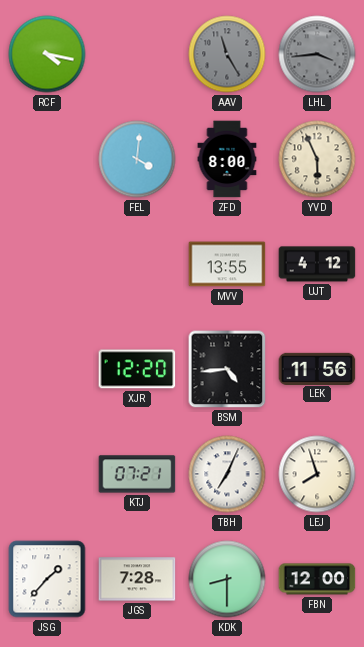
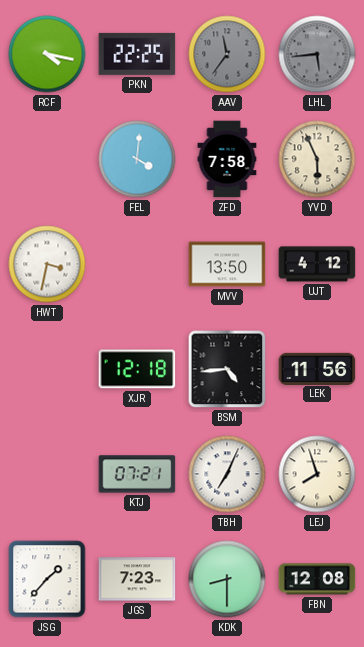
PKN: none -> 22:25
AAV: 11:25 -> 11:36
LHL: 3:44 -> 5:44
ZFD: 8:00 -> 7:58
HWT: none -> 3:32
MVV: 13:55 -> 13:50
XJR: 12:20 -> 12:18
JGS: 7:28 -> 7:23
FBN: 12:00 -> 12:08
